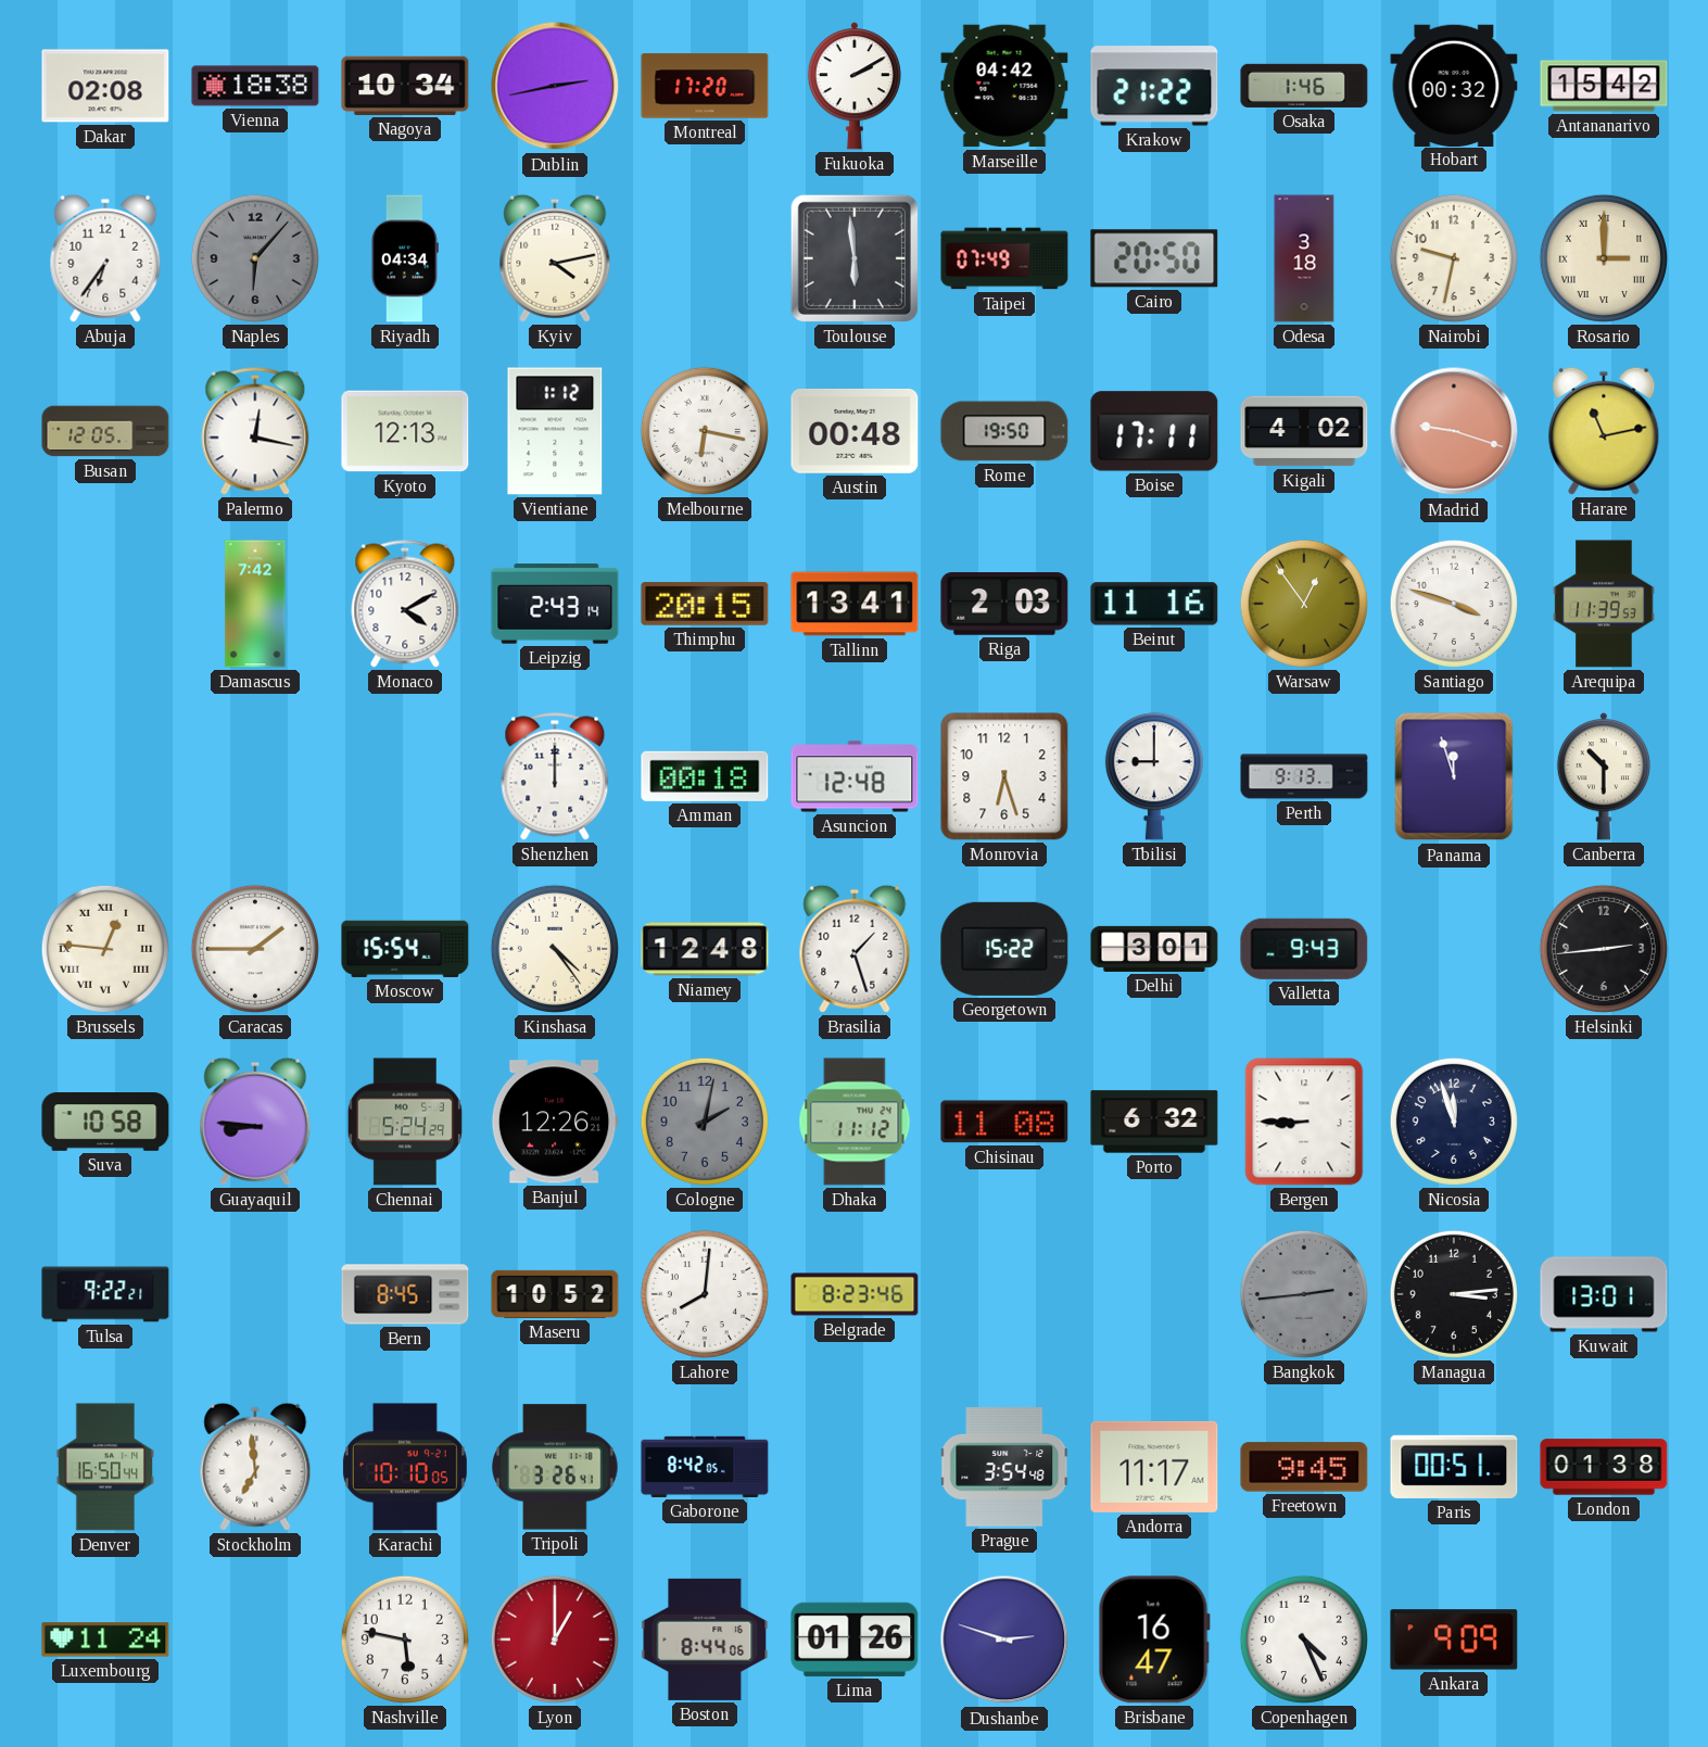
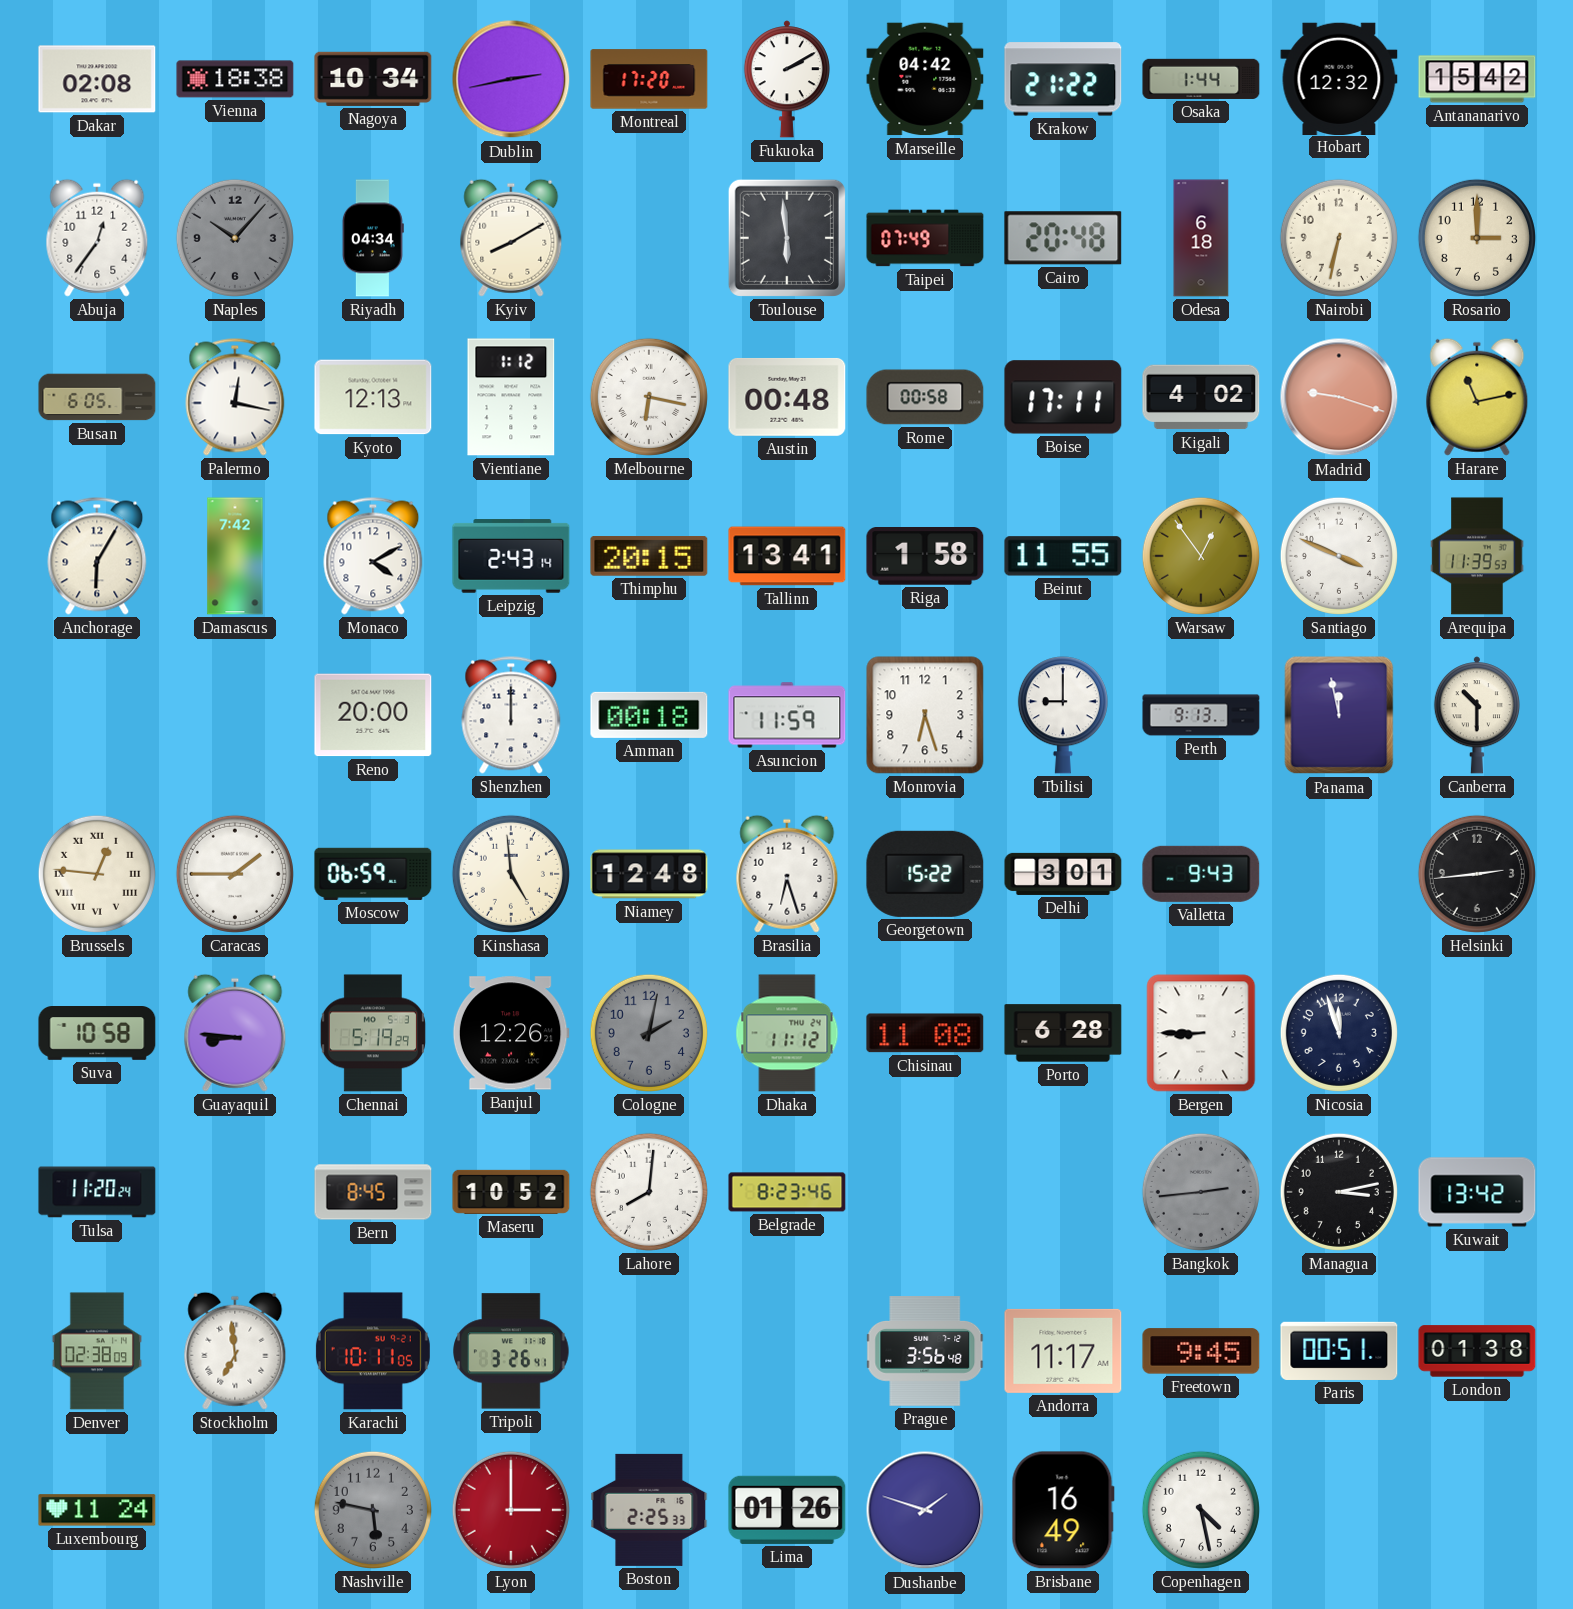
Osaka: 1:46 -> 1:44
Hobart: 00:32 -> 12:32
Abuja: 6:36 -> 12:36
Naples: 6:07 -> 10:07
Kyiv: 4:13 -> 8:10
Cairo: 20:50 -> 20:48
Odesa: 3:18 -> 6:18
Nairobi: 9:32 -> 6:32
Rosario numerals: Roman -> Arabic
Busan: 12:05 -> 6:05
Rome: 19:50 -> 00:58
Anchorage: none -> 6:05
Riga: 2:03 -> 1:58
Beirut: 11:16 -> 11:55
Santiago: 3:48 -> 3:49
Reno: none -> 20:00
Asuncion: 12:48 -> 11:59
Panama: 11:57 -> 11:58
Moscow: 15:54 -> 06:59
Kinshasa: 4:24 -> 4:59
Brasilia: 1:27 -> 6:27
Chennai: 5:24 -> 5:19
Porto: 6:32 -> 6:28
Tulsa: 9:22 -> 11:20
Managua: 3:14 -> 3:13
Kuwait: 13:01 -> 13:42
Denver: 16:50 -> 02:38
Karachi: 10:10 -> 10:11
Gaborone: 8:42 -> none
Prague: 3:54 -> 3:56
Nashville dial: white -> grey
Lyon: 1:00 -> 3:00
Boston: 8:44 -> 2:25
Dushanbe: 2:48 -> 1:48
Brisbane: 16:47 -> 16:49
Copenhagen: 4:26 -> 4:28
Ankara: 9:09 -> none
